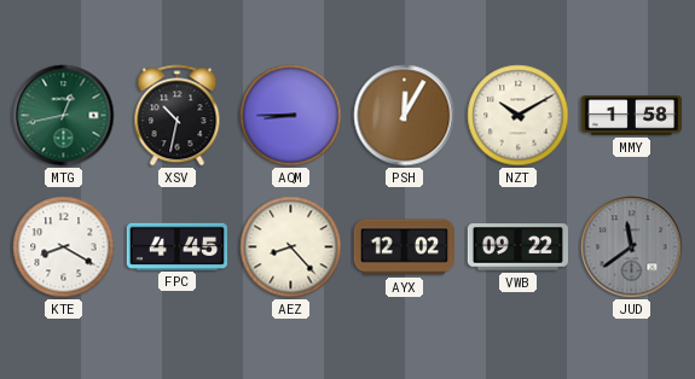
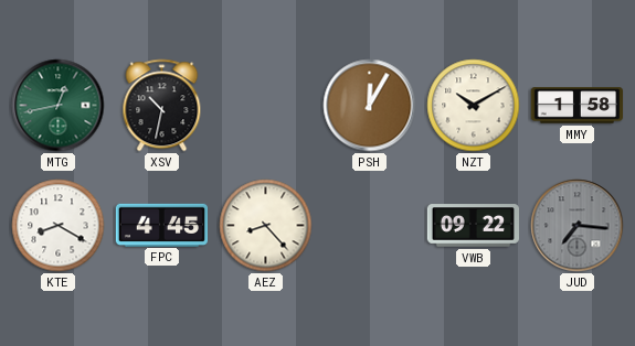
AQM: 8:45 -> none
AYX: 12:02 -> none
JUD: 11:39 -> 7:16
